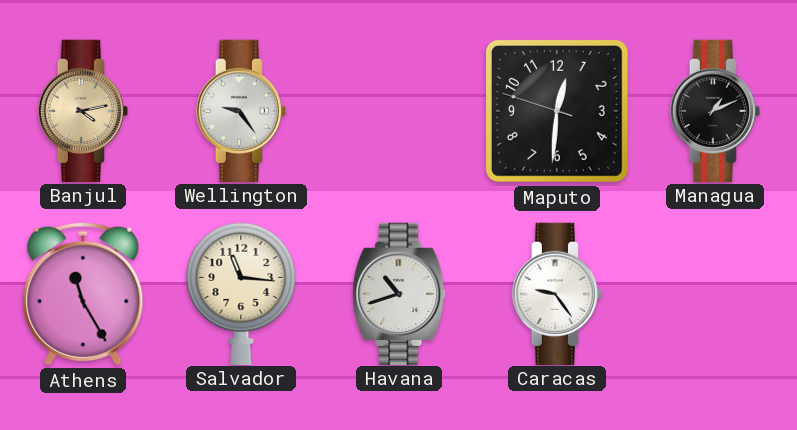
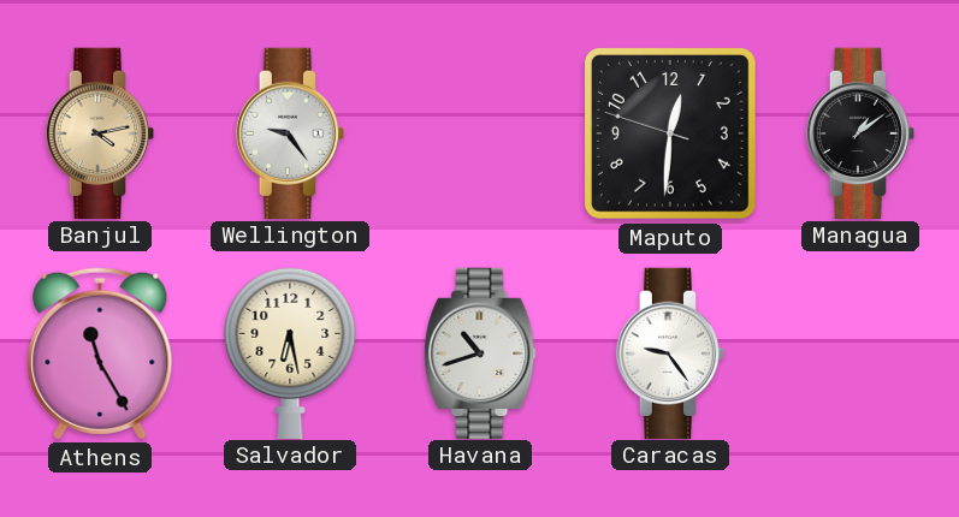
Managua: 1:11 -> 1:09
Salvador: 11:16 -> 6:28
